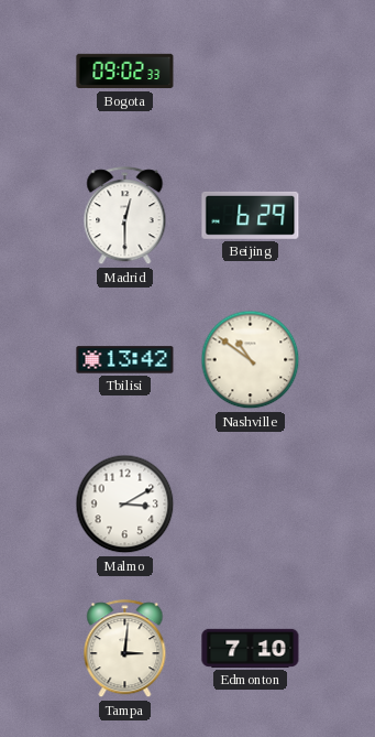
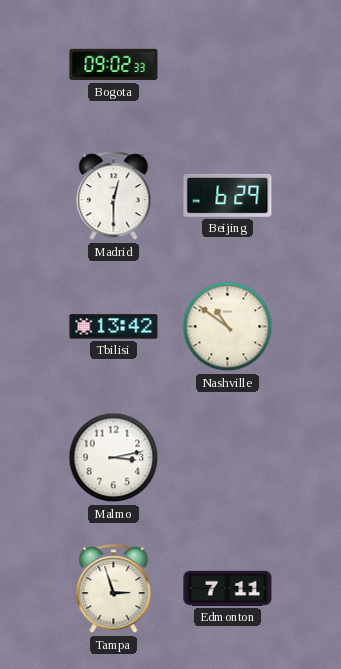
Malmo: 3:10 -> 3:13
Tampa: 3:01 -> 2:57
Edmonton: 7:10 -> 7:11
